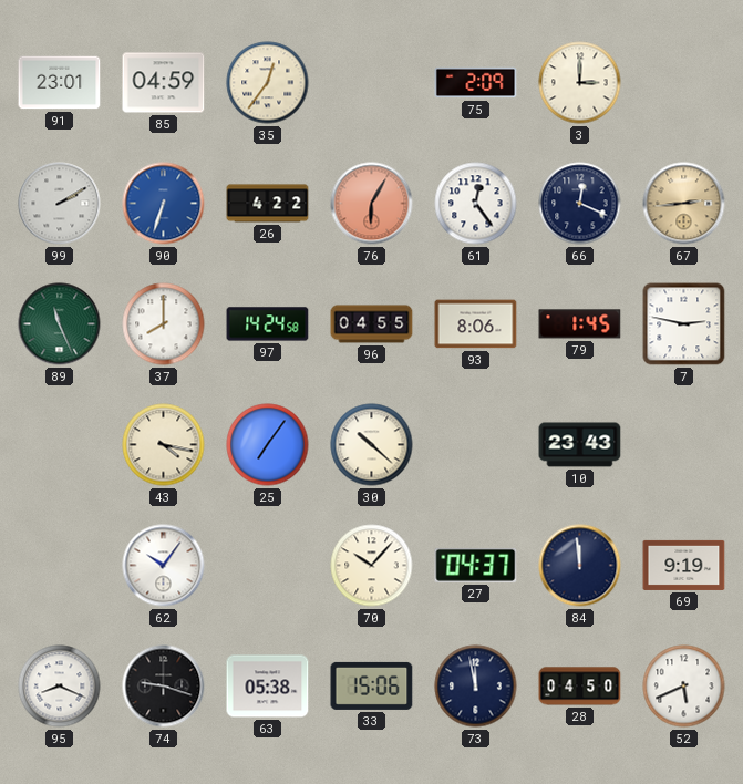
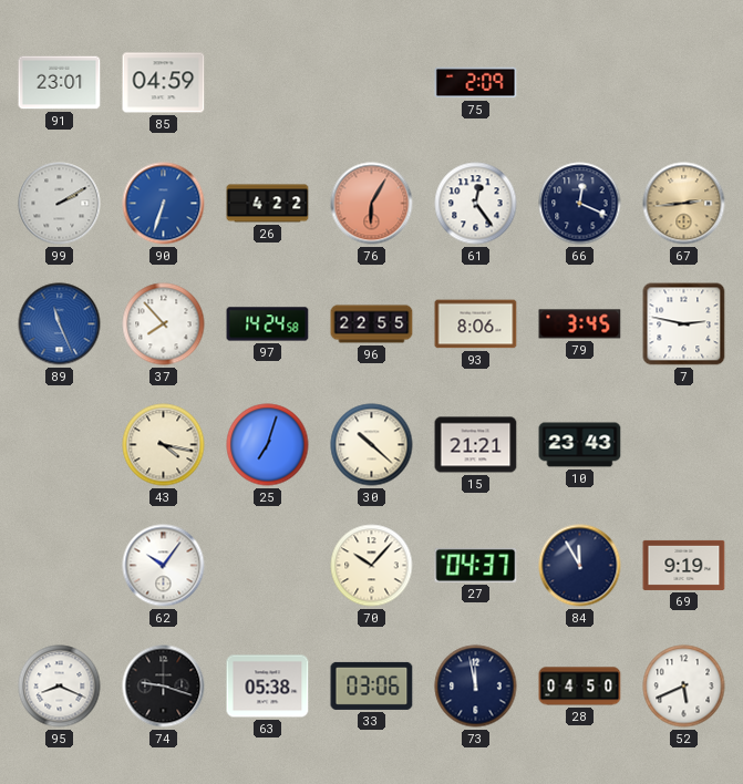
35: 12:36 -> none
3: 3:00 -> none
89 dial: green -> blue
37: 8:00 -> 7:53
96: 04:55 -> 22:55
79: 1:45 -> 3:45
25: 7:06 -> 7:03
15: none -> 21:21
84: 11:59 -> 11:55
33: 15:06 -> 03:06
